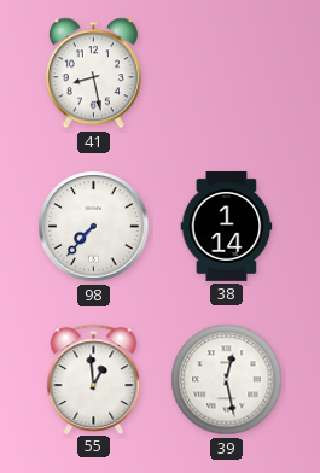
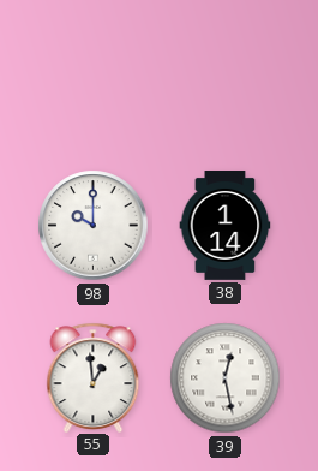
41: 8:28 -> none
98: 7:37 -> 10:00
